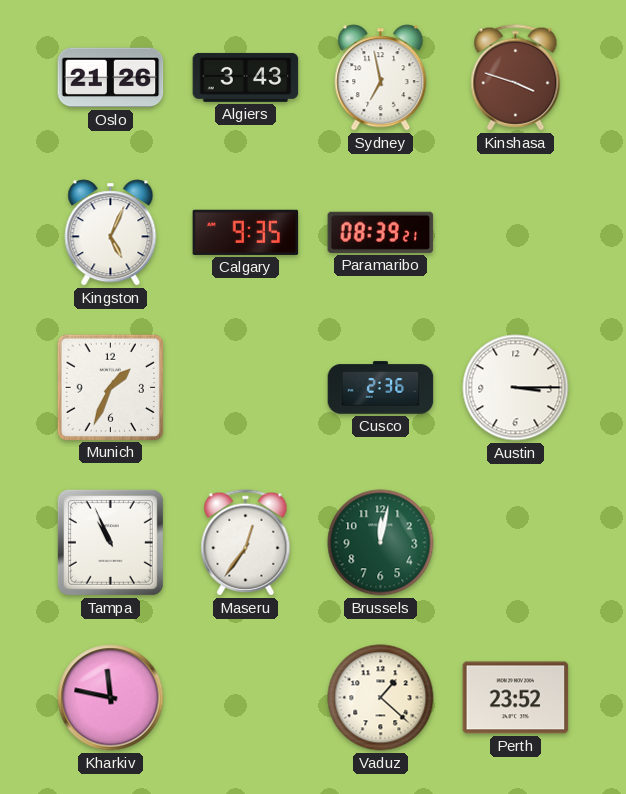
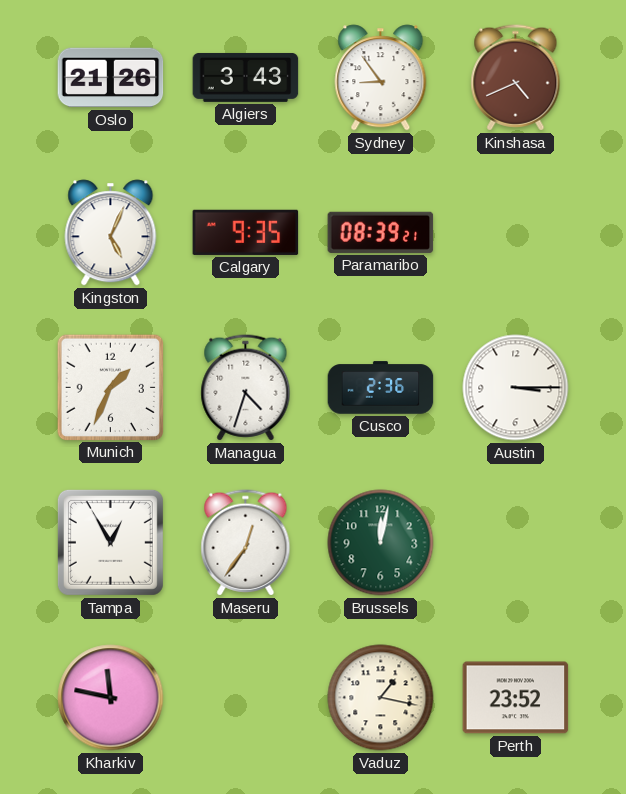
Sydney: 6:58 -> 8:54
Kinshasa: 3:48 -> 4:41
Managua: none -> 4:33
Tampa: 10:56 -> 12:55
Vaduz: 1:22 -> 1:17
